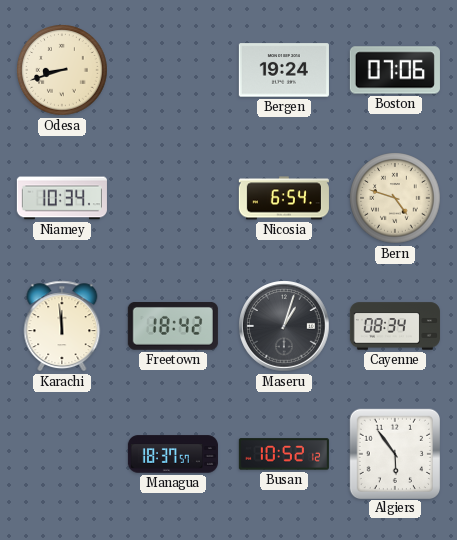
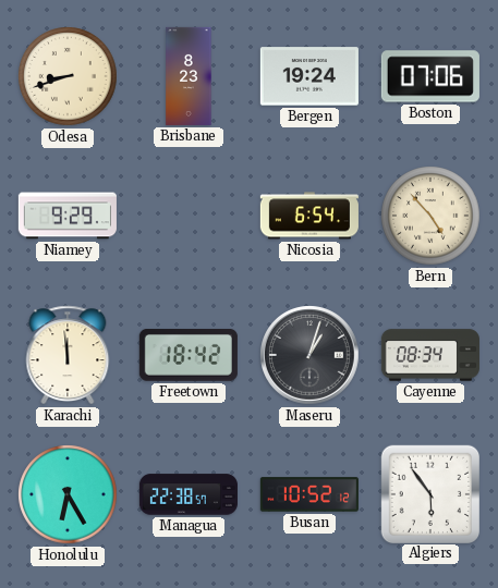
Brisbane: none -> 8:23
Niamey: 10:34 -> 9:29
Bern: 4:48 -> 4:53
Honolulu: none -> 6:25
Managua: 18:37 -> 22:38
